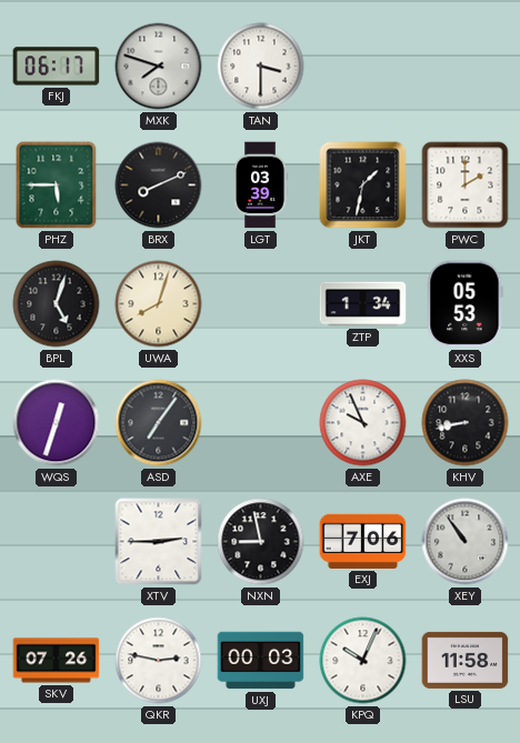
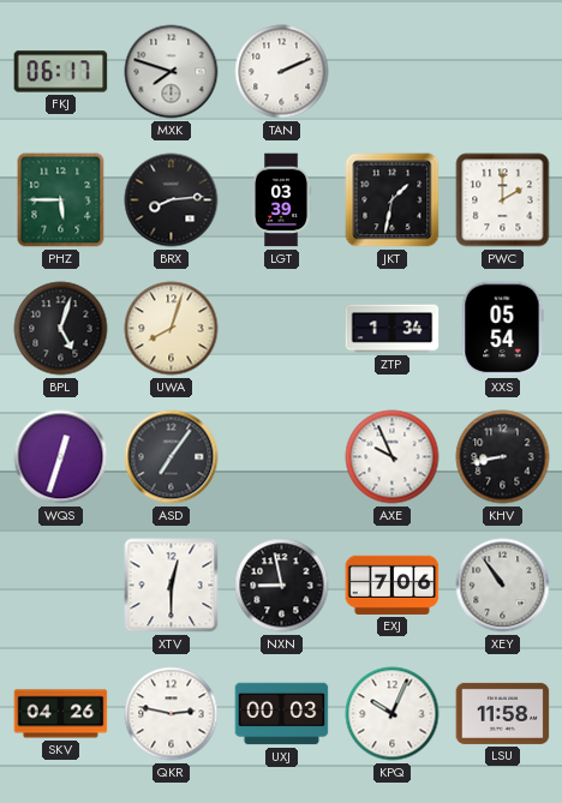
TAN: 3:30 -> 2:11
BRX: 8:11 -> 8:14
XXS: 05:53 -> 05:54
XTV: 2:45 -> 12:30
SKV: 07:26 -> 04:26
